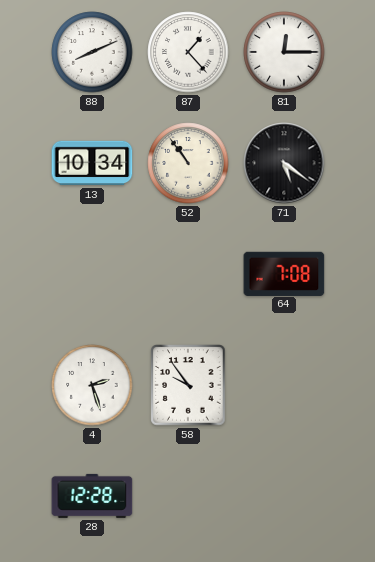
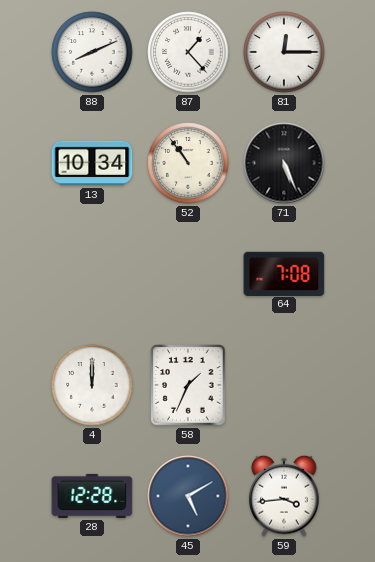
71: 5:21 -> 5:26
4: 2:27 -> 12:00
58: 9:54 -> 1:34
45: none -> 5:10
59: none -> 3:44
